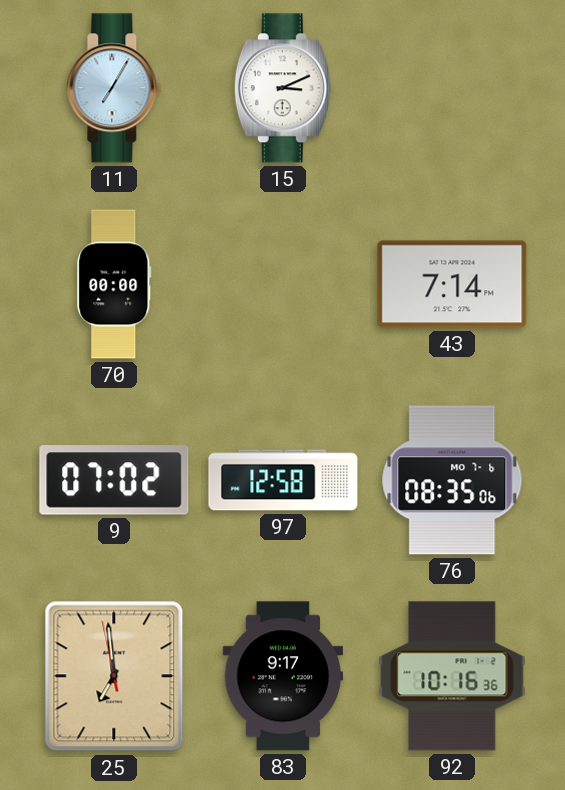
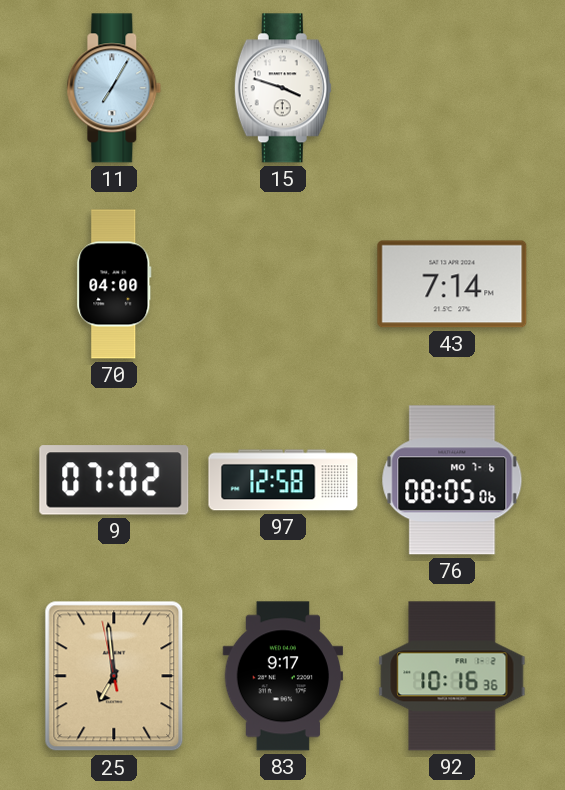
15: 3:11 -> 3:48
70: 00:00 -> 04:00
76: 08:35 -> 08:05
